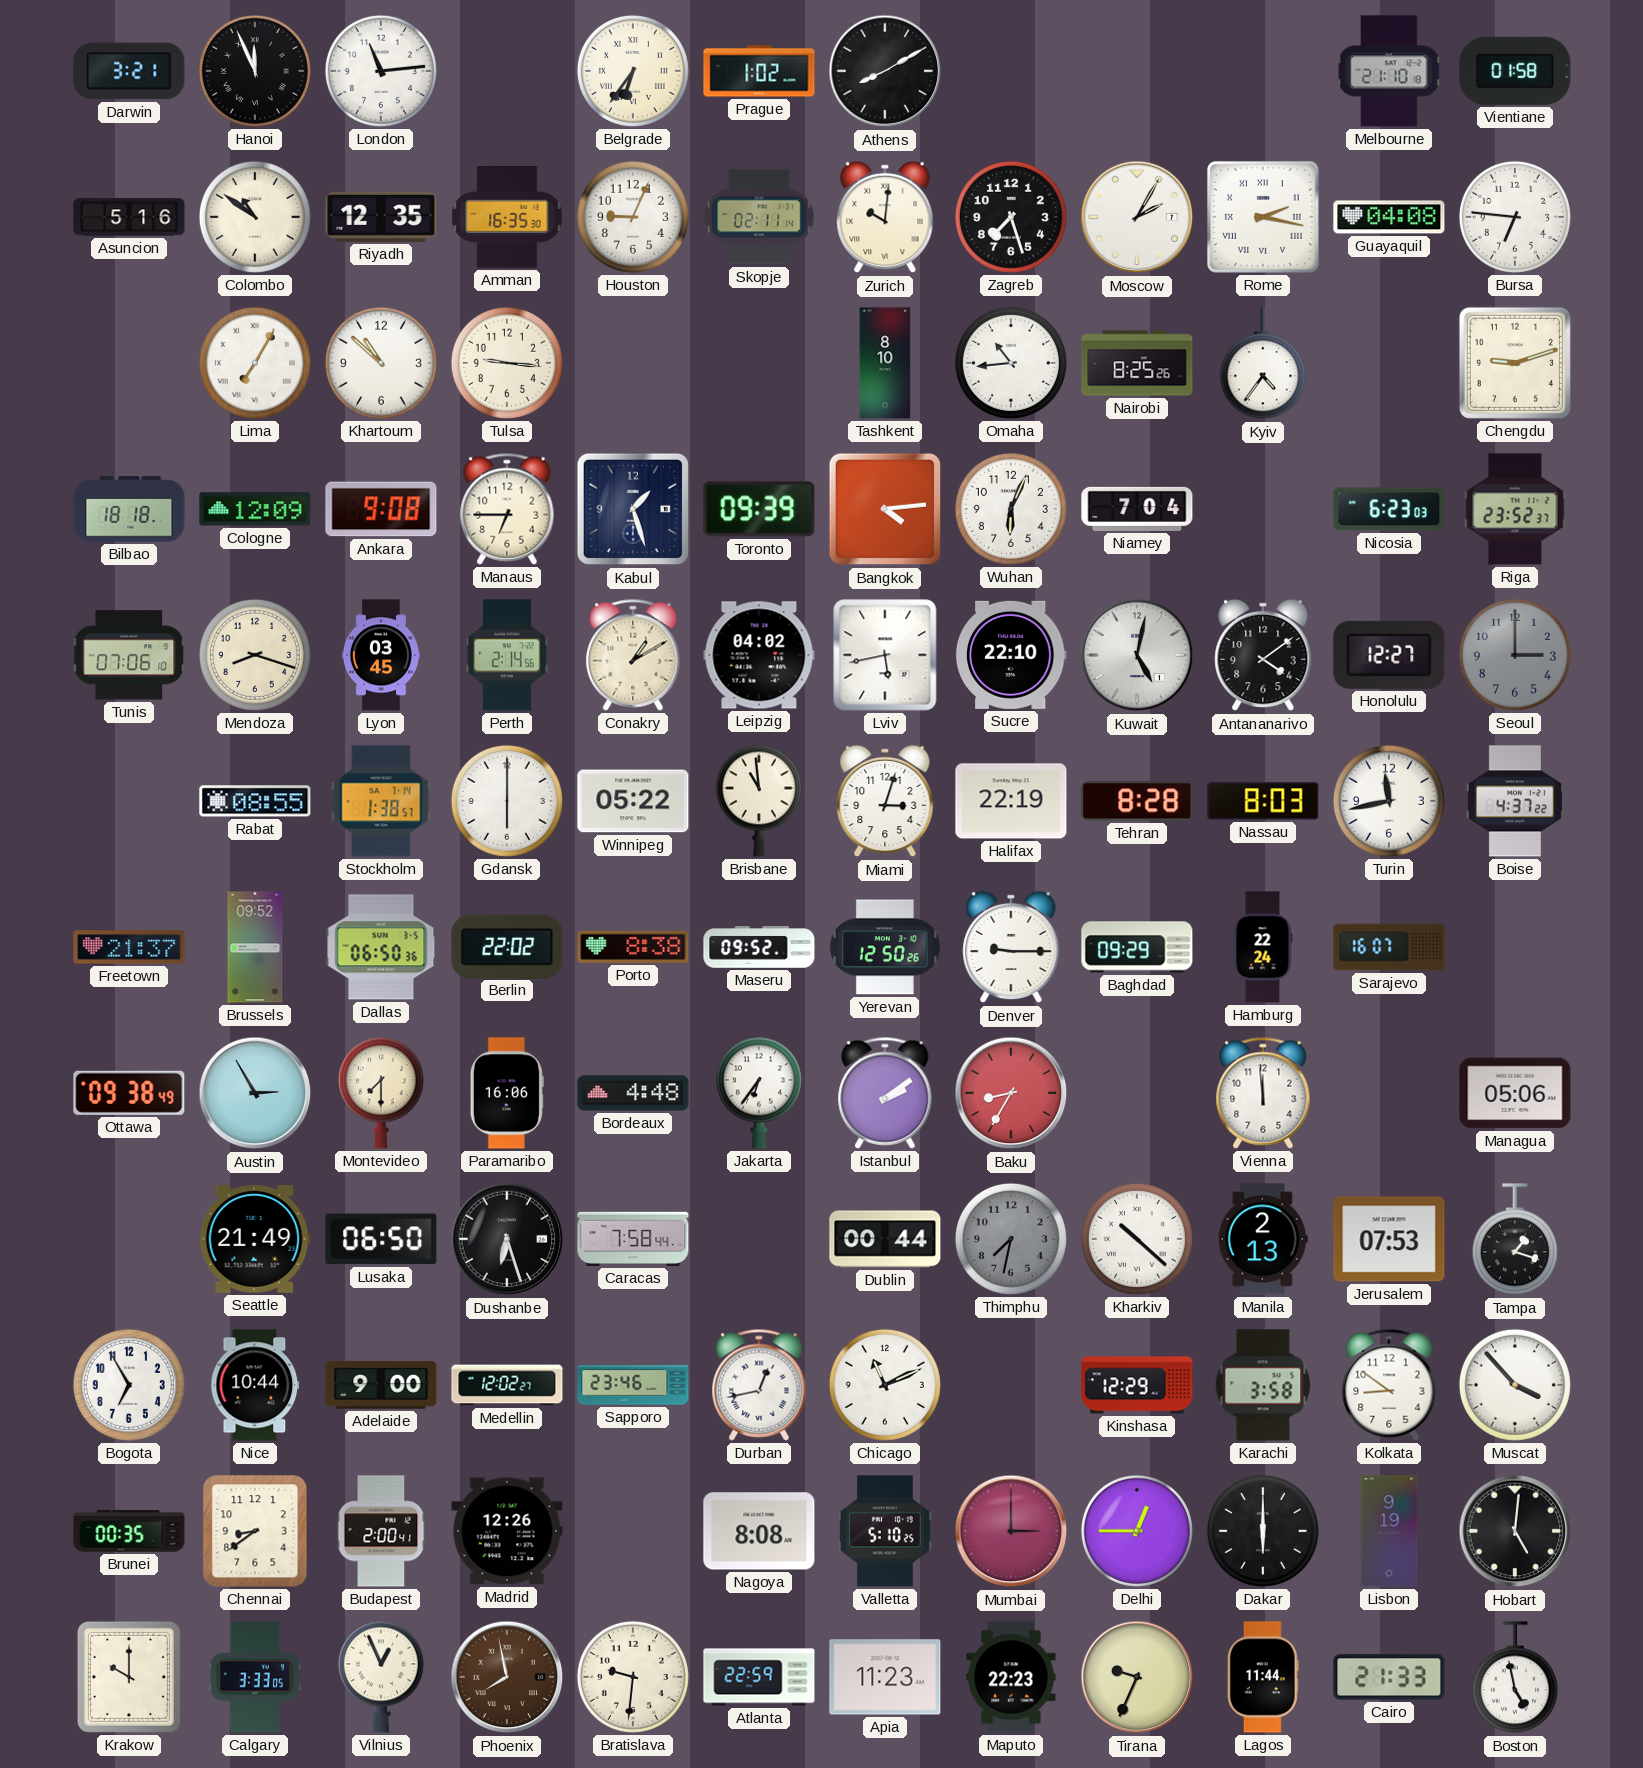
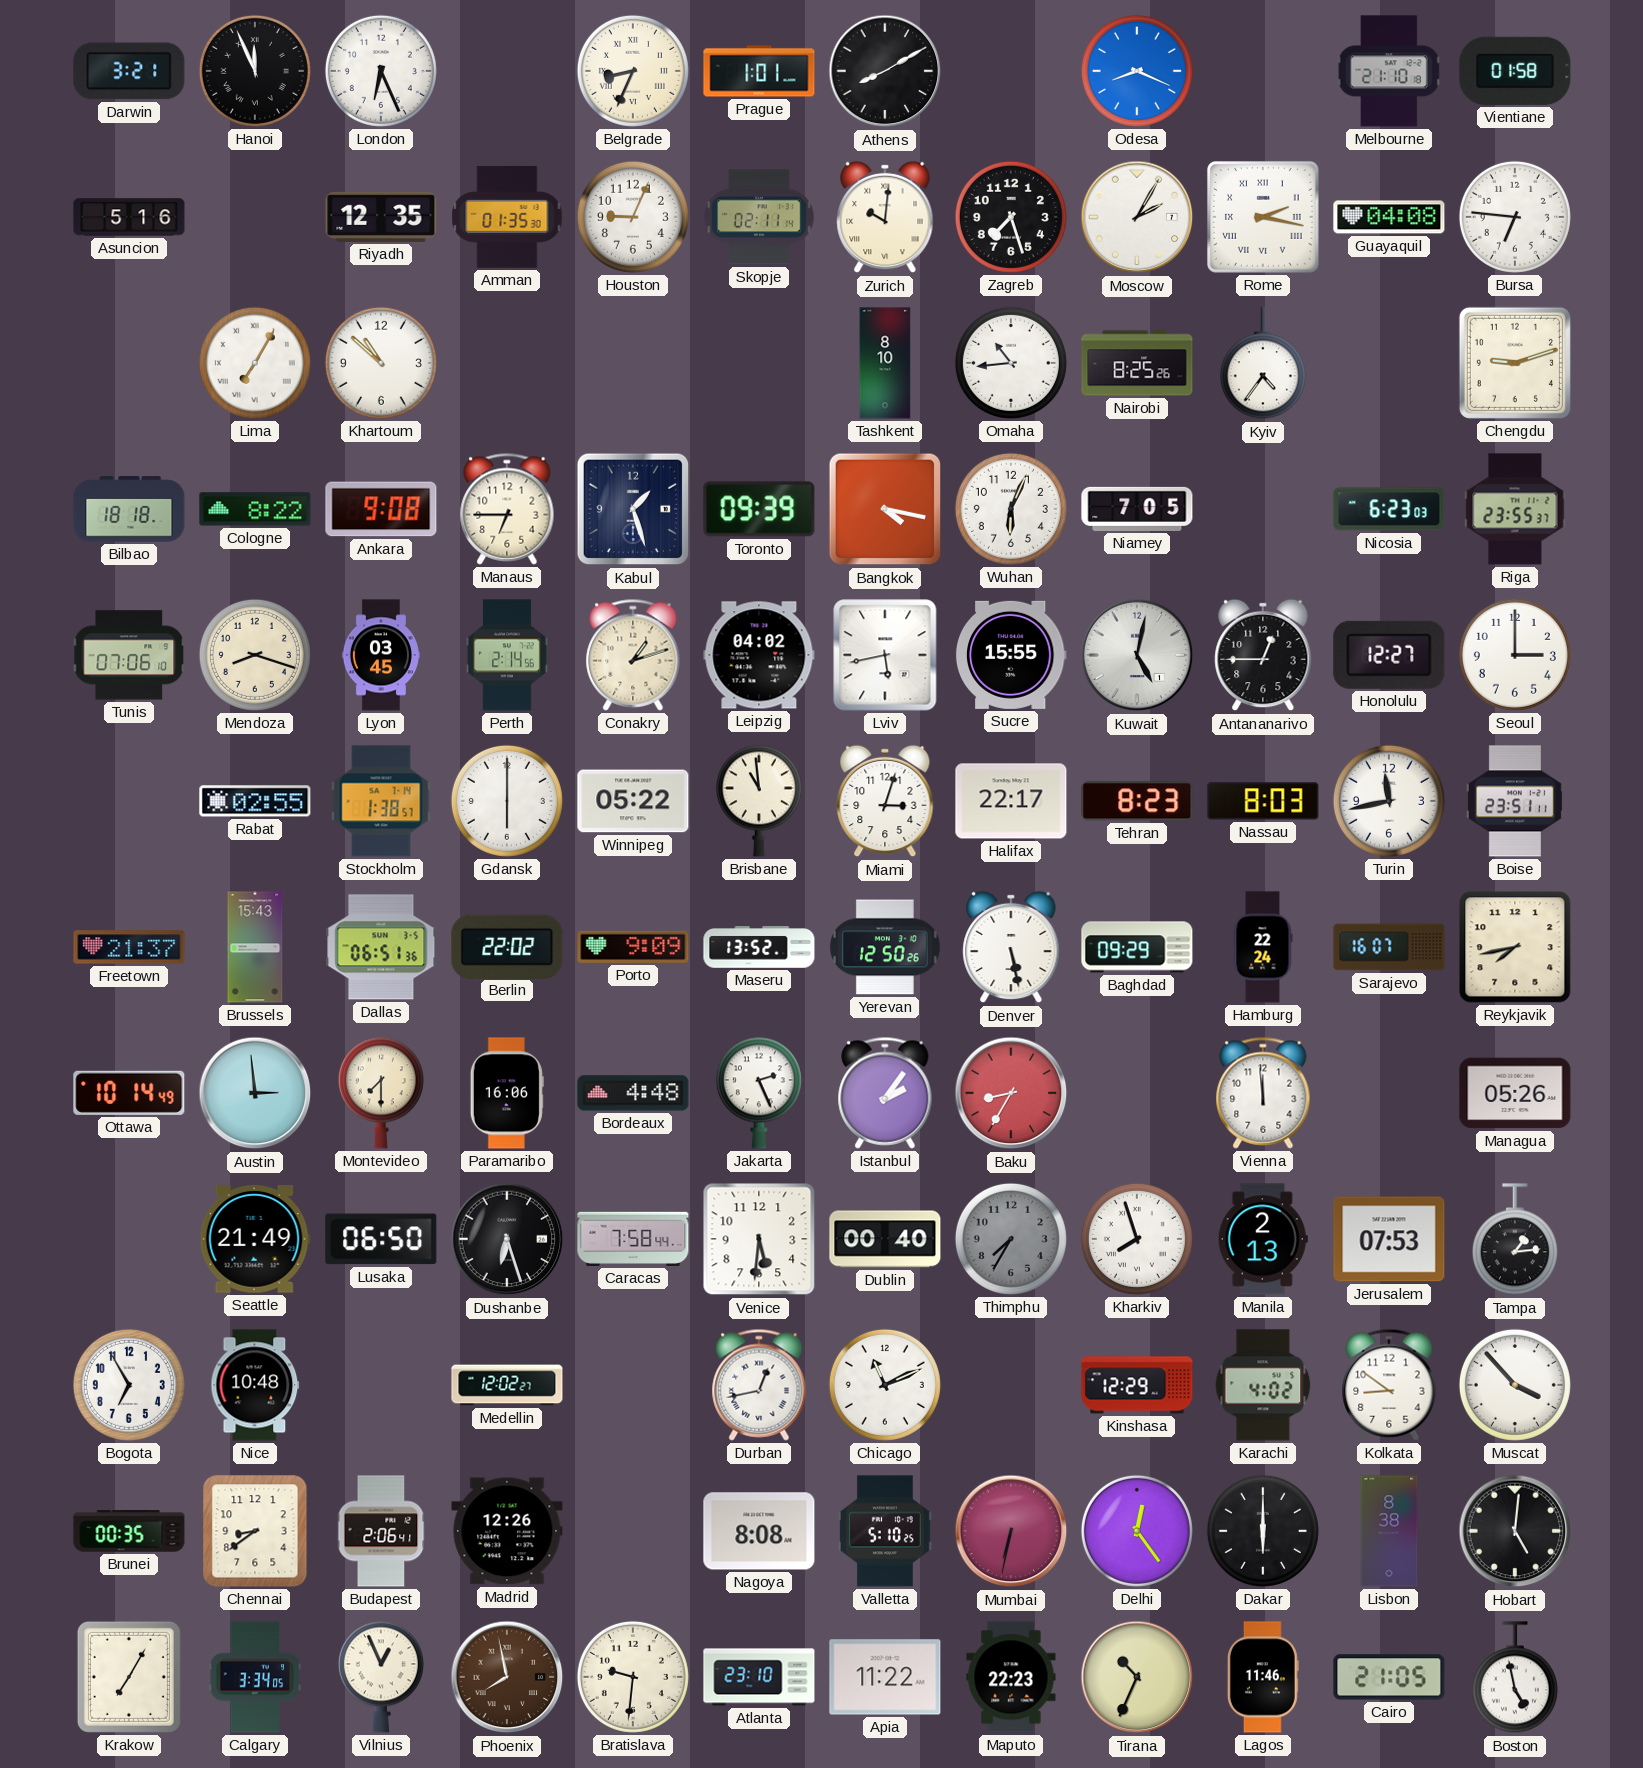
London: 11:14 -> 6:26
Belgrade: 6:36 -> 8:34
Prague: 1:02 -> 1:01
Odesa: none -> 8:19
Colombo: 10:51 -> none
Amman: 16:35 -> 01:35
Tulsa: 9:16 -> none
Cologne: 12:09 -> 8:22
Bangkok: 4:14 -> 4:17
Niamey: 7:04 -> 7:05
Riga: 23:52 -> 23:55
Conakry: 1:10 -> 1:12
Sucre: 22:10 -> 15:55
Antananarivo: 4:09 -> 12:45
Seoul dial: grey -> white
Rabat: 08:55 -> 02:55
Halifax: 22:19 -> 22:17
Tehran: 8:28 -> 8:23
Boise: 4:37 -> 23:51
Brussels: 09:52 -> 15:43
Dallas: 06:50 -> 06:51
Porto: 8:38 -> 9:09
Maseru: 09:52 -> 13:52
Denver: 9:15 -> 5:28
Reykjavik: none -> 7:43
Ottawa: 09:38 -> 10:14
Austin: 2:55 -> 2:59
Jakarta: 6:36 -> 2:26
Istanbul: 2:09 -> 2:06
Managua: 05:06 -> 05:26
Venice: none -> 5:31
Dublin: 00:44 -> 00:40
Thimphu: 7:32 -> 7:35
Kharkiv: 10:22 -> 7:57
Tampa: 1:18 -> 1:14
Nice: 10:44 -> 10:48
Adelaide: 9:00 -> none
Sapporo: 23:46 -> none
Karachi: 3:58 -> 4:02
Budapest: 2:00 -> 2:06
Mumbai: 3:00 -> 6:32
Delhi: 12:45 -> 12:24
Lisbon: 9:19 -> 8:38
Krakow: 10:00 -> 7:05
Calgary: 3:33 -> 3:34
Atlanta: 22:59 -> 23:10
Apia: 11:23 -> 11:22
Tirana: 9:34 -> 10:34
Lagos: 11:44 -> 11:46
Cairo: 21:33 -> 21:05
